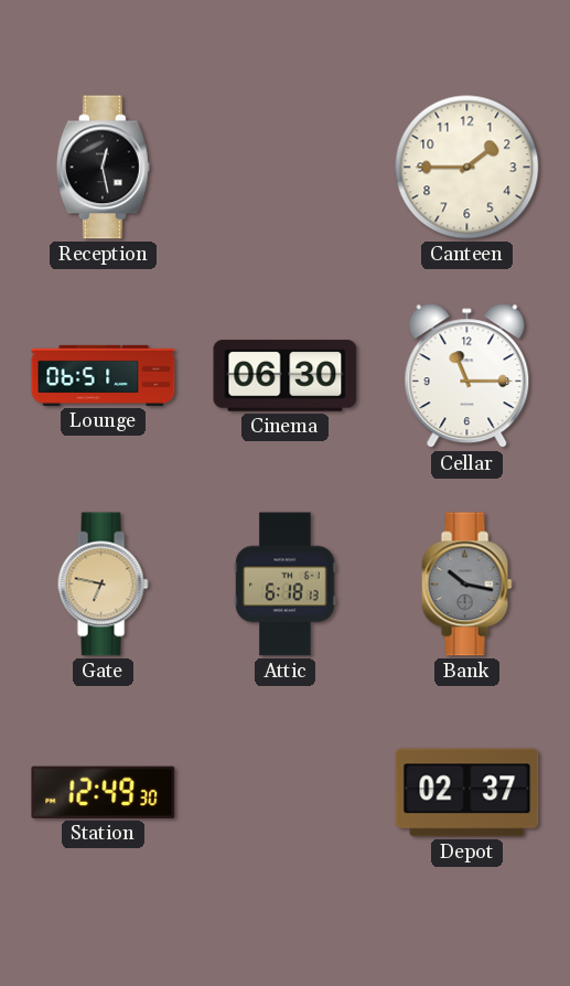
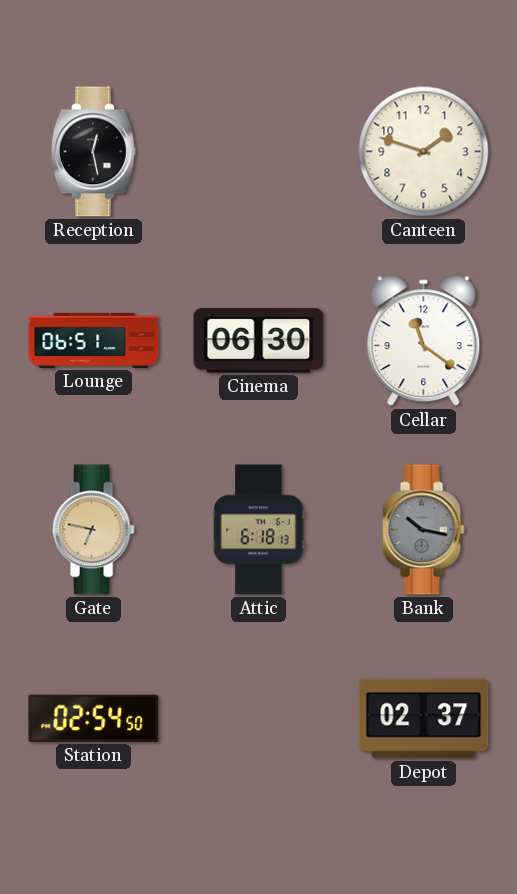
Canteen: 1:45 -> 1:48
Cellar: 11:15 -> 11:21
Station: 12:49 -> 02:54
